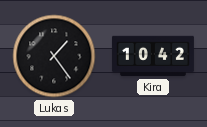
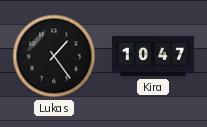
Kira: 10:42 -> 10:47
